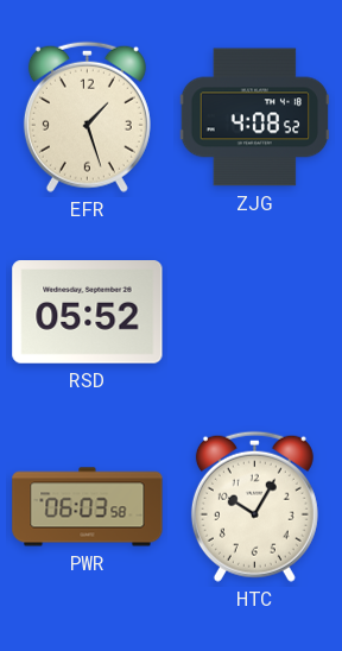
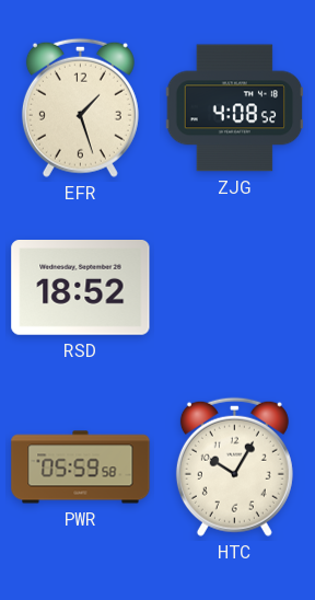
RSD: 05:52 -> 18:52
PWR: 06:03 -> 05:59
